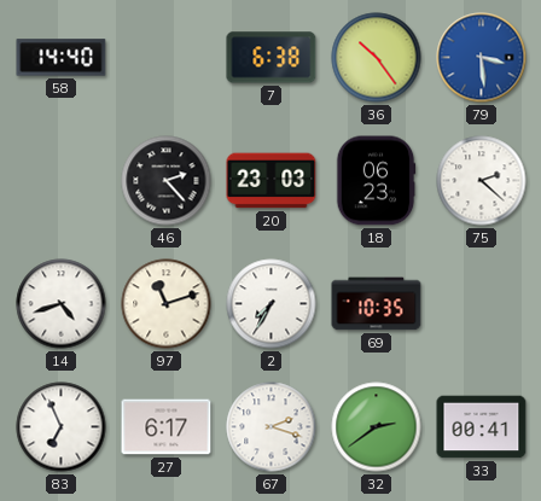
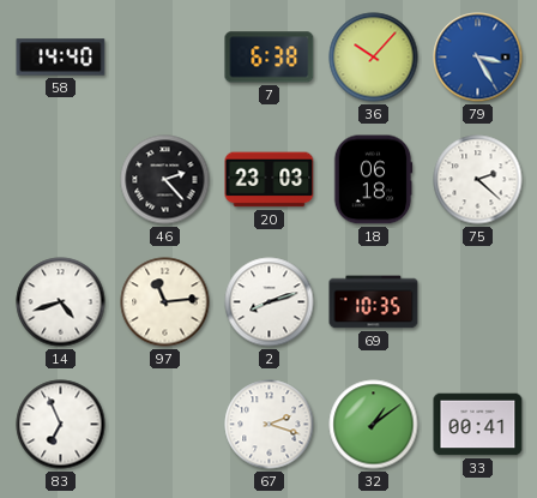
36: 10:24 -> 10:07
79: 3:29 -> 3:25
18: 06:23 -> 06:18
97: 11:12 -> 11:14
2: 7:35 -> 8:12
27: 6:17 -> none
32: 2:39 -> 1:09
